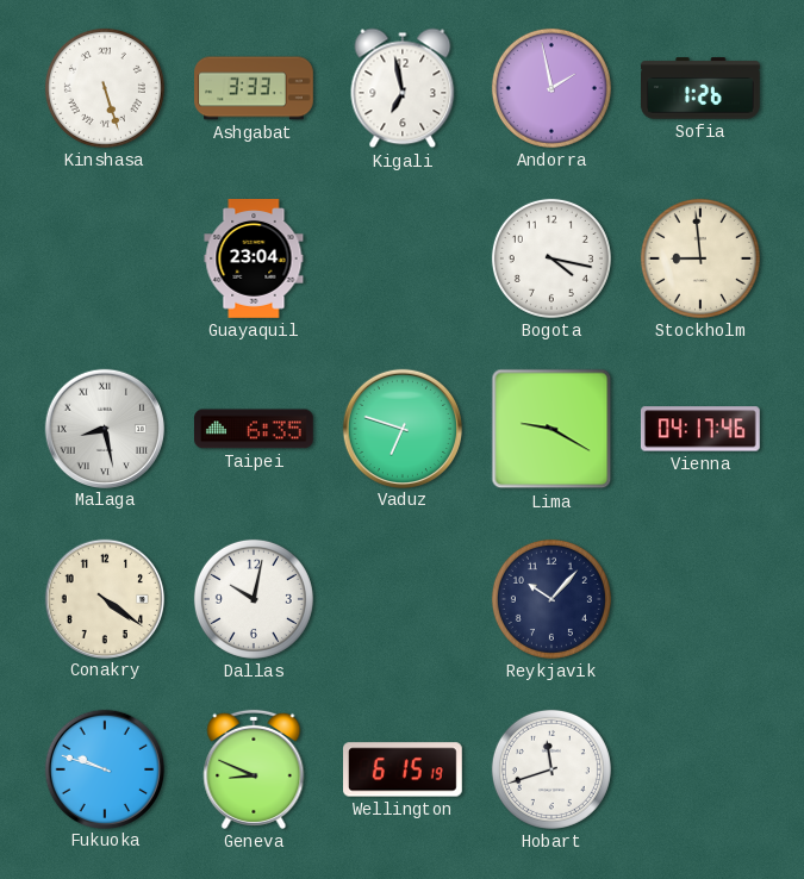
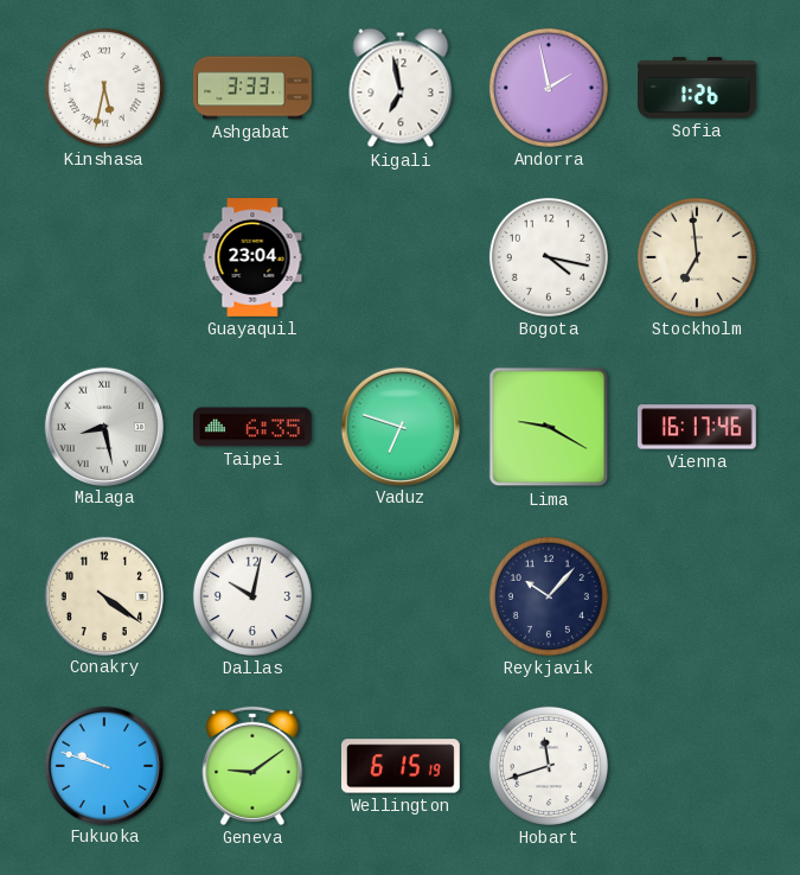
Kinshasa: 5:27 -> 5:32
Stockholm: 8:59 -> 6:59
Vienna: 04:17 -> 16:17
Geneva: 8:49 -> 9:09
